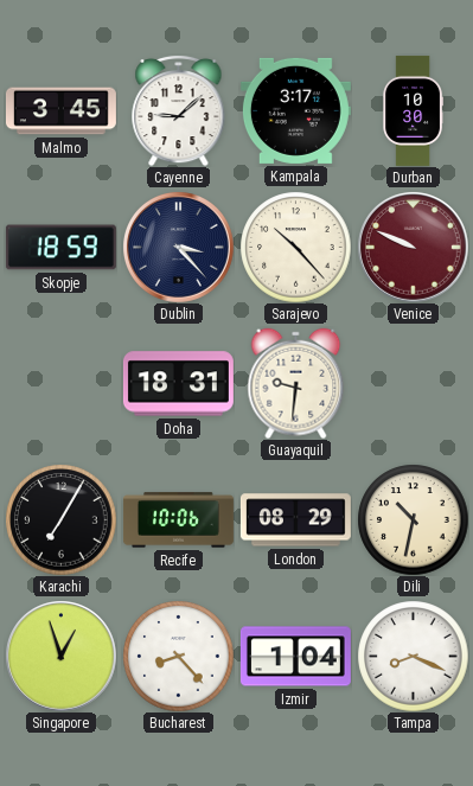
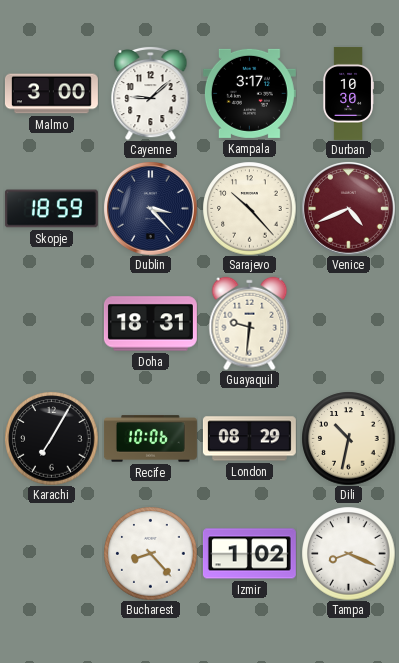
Malmo: 3:45 -> 3:00
Venice: 9:49 -> 4:41
Singapore: 12:57 -> none
Izmir: 1:04 -> 1:02
